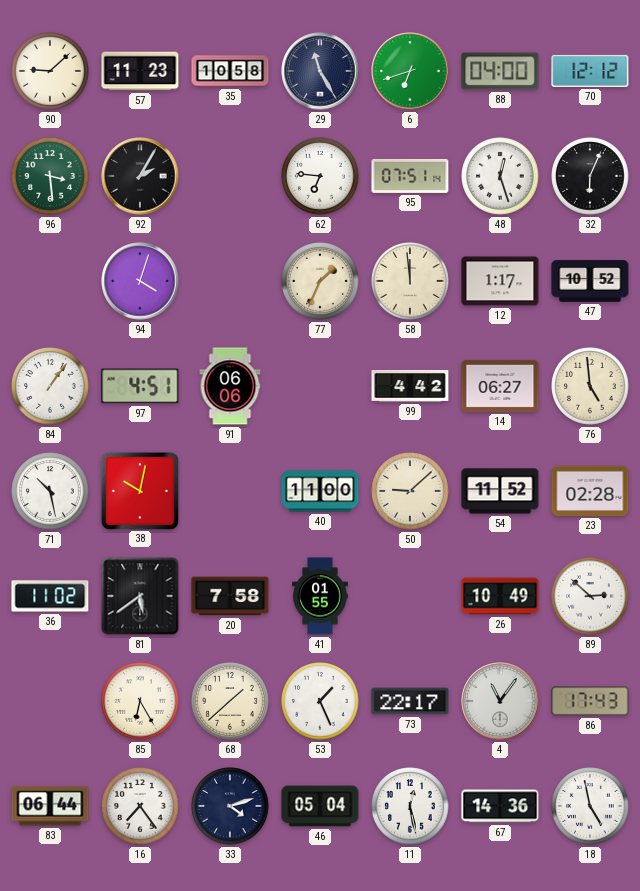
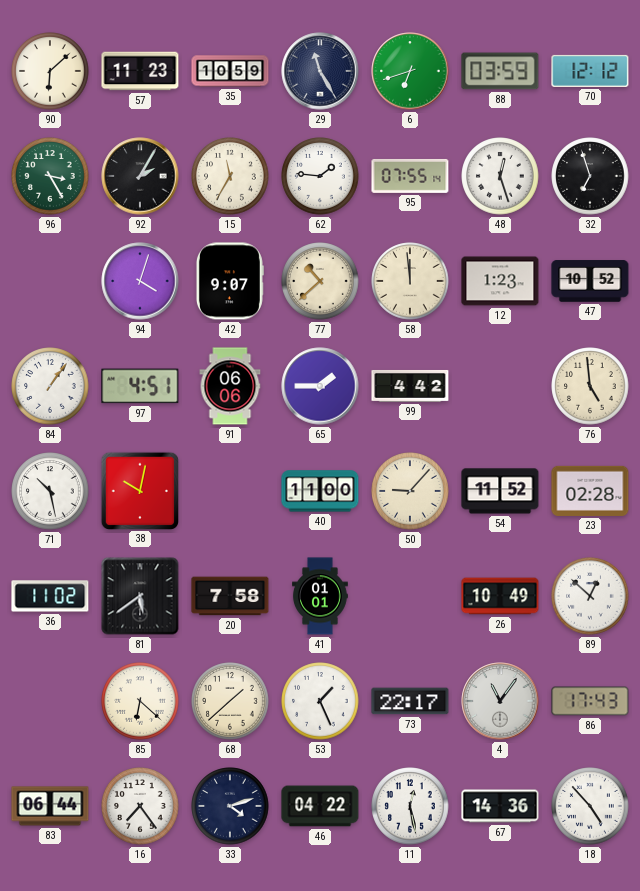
90: 9:08 -> 6:08
35: 10:58 -> 10:59
88: 04:00 -> 03:59
96: 3:29 -> 3:25
15: none -> 11:35
62: 6:46 -> 1:46
95: 07:51 -> 07:55
32: 6:04 -> 6:57
42: none -> 9:07
77: 1:34 -> 10:38
12: 1:17 -> 1:23
65: none -> 1:45
14: 06:27 -> none
50: 9:08 -> 9:07
41: 01:55 -> 01:01
89: 2:52 -> 12:52
85: 6:25 -> 6:22
46: 05:04 -> 04:22
18: 4:58 -> 4:53
